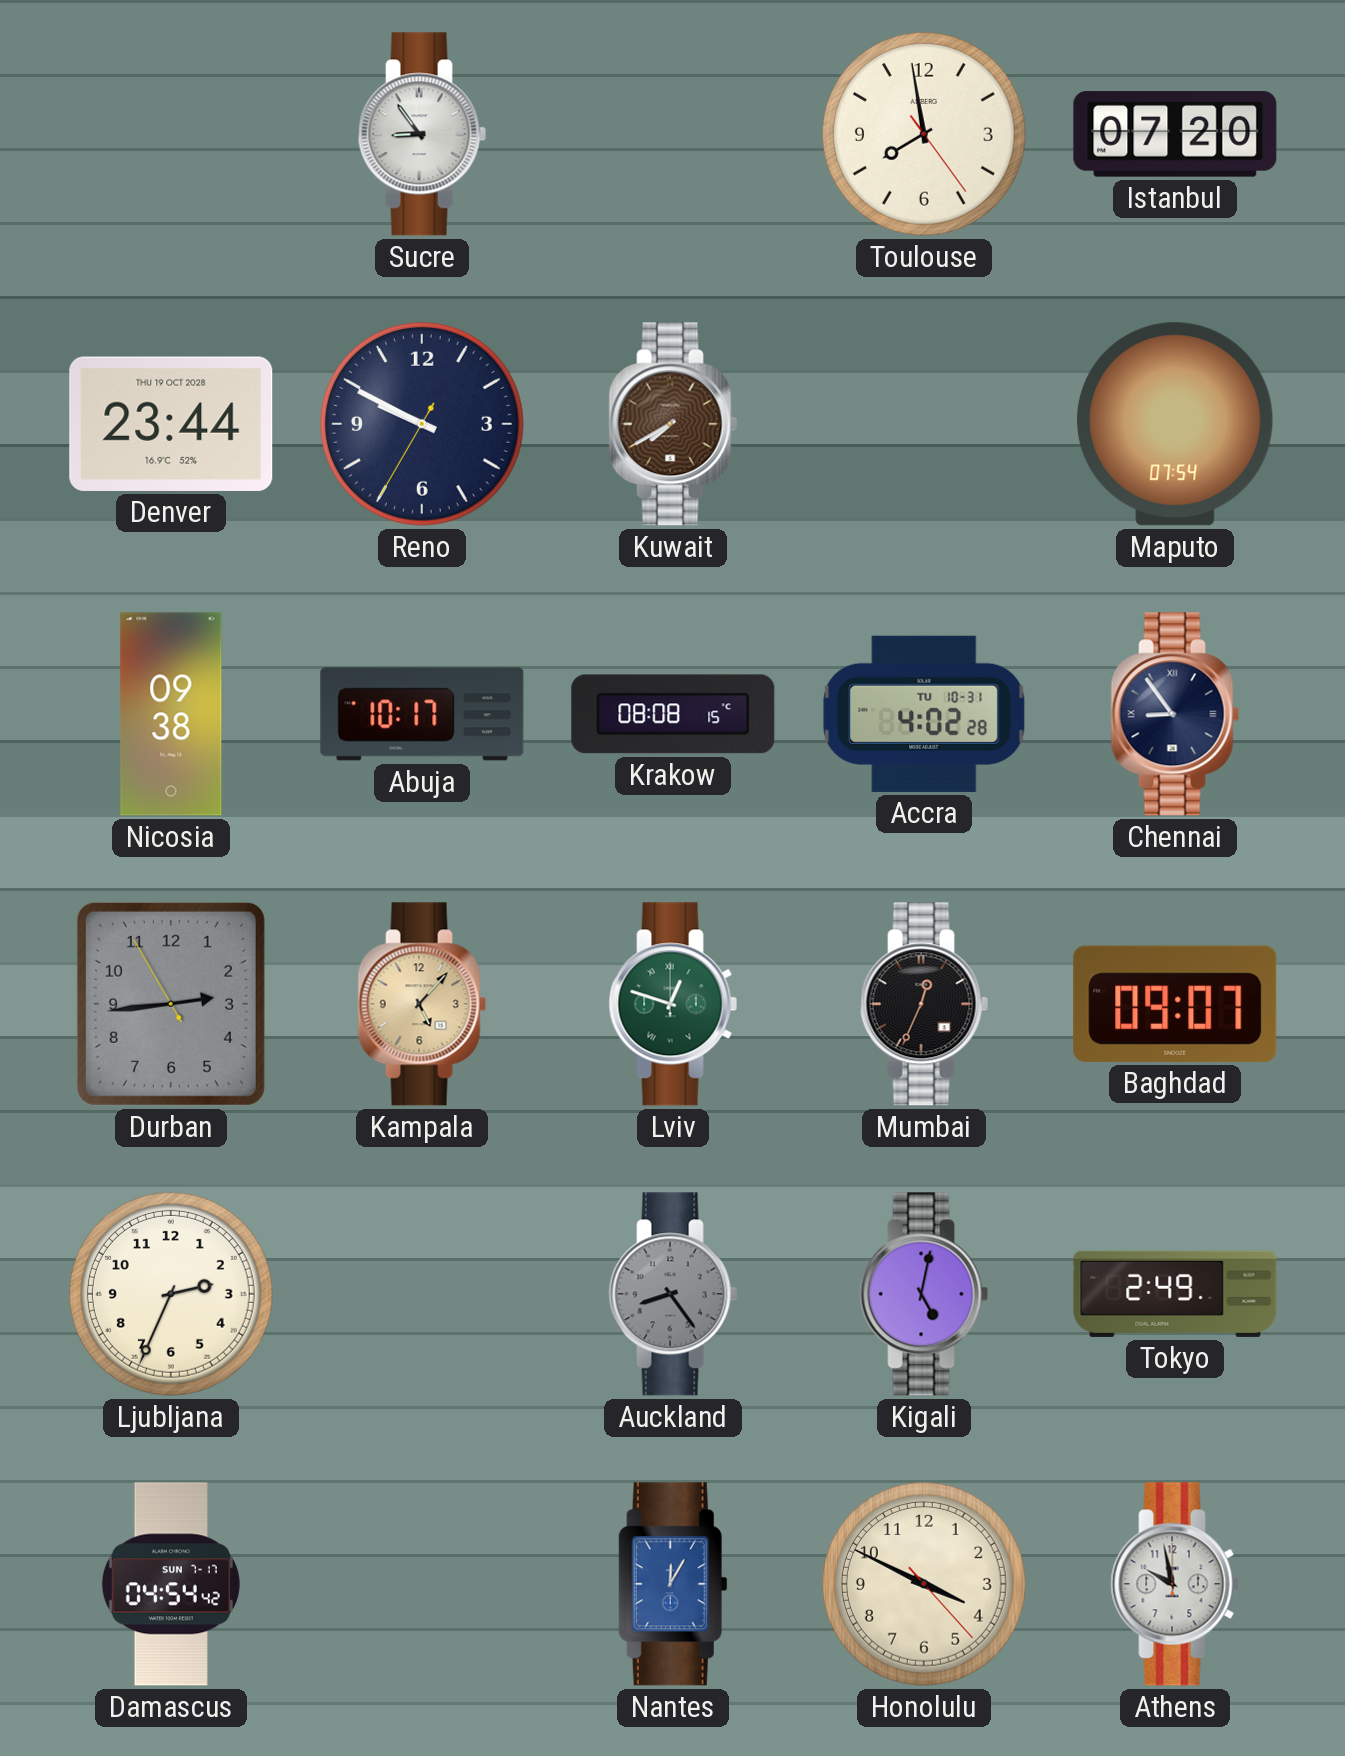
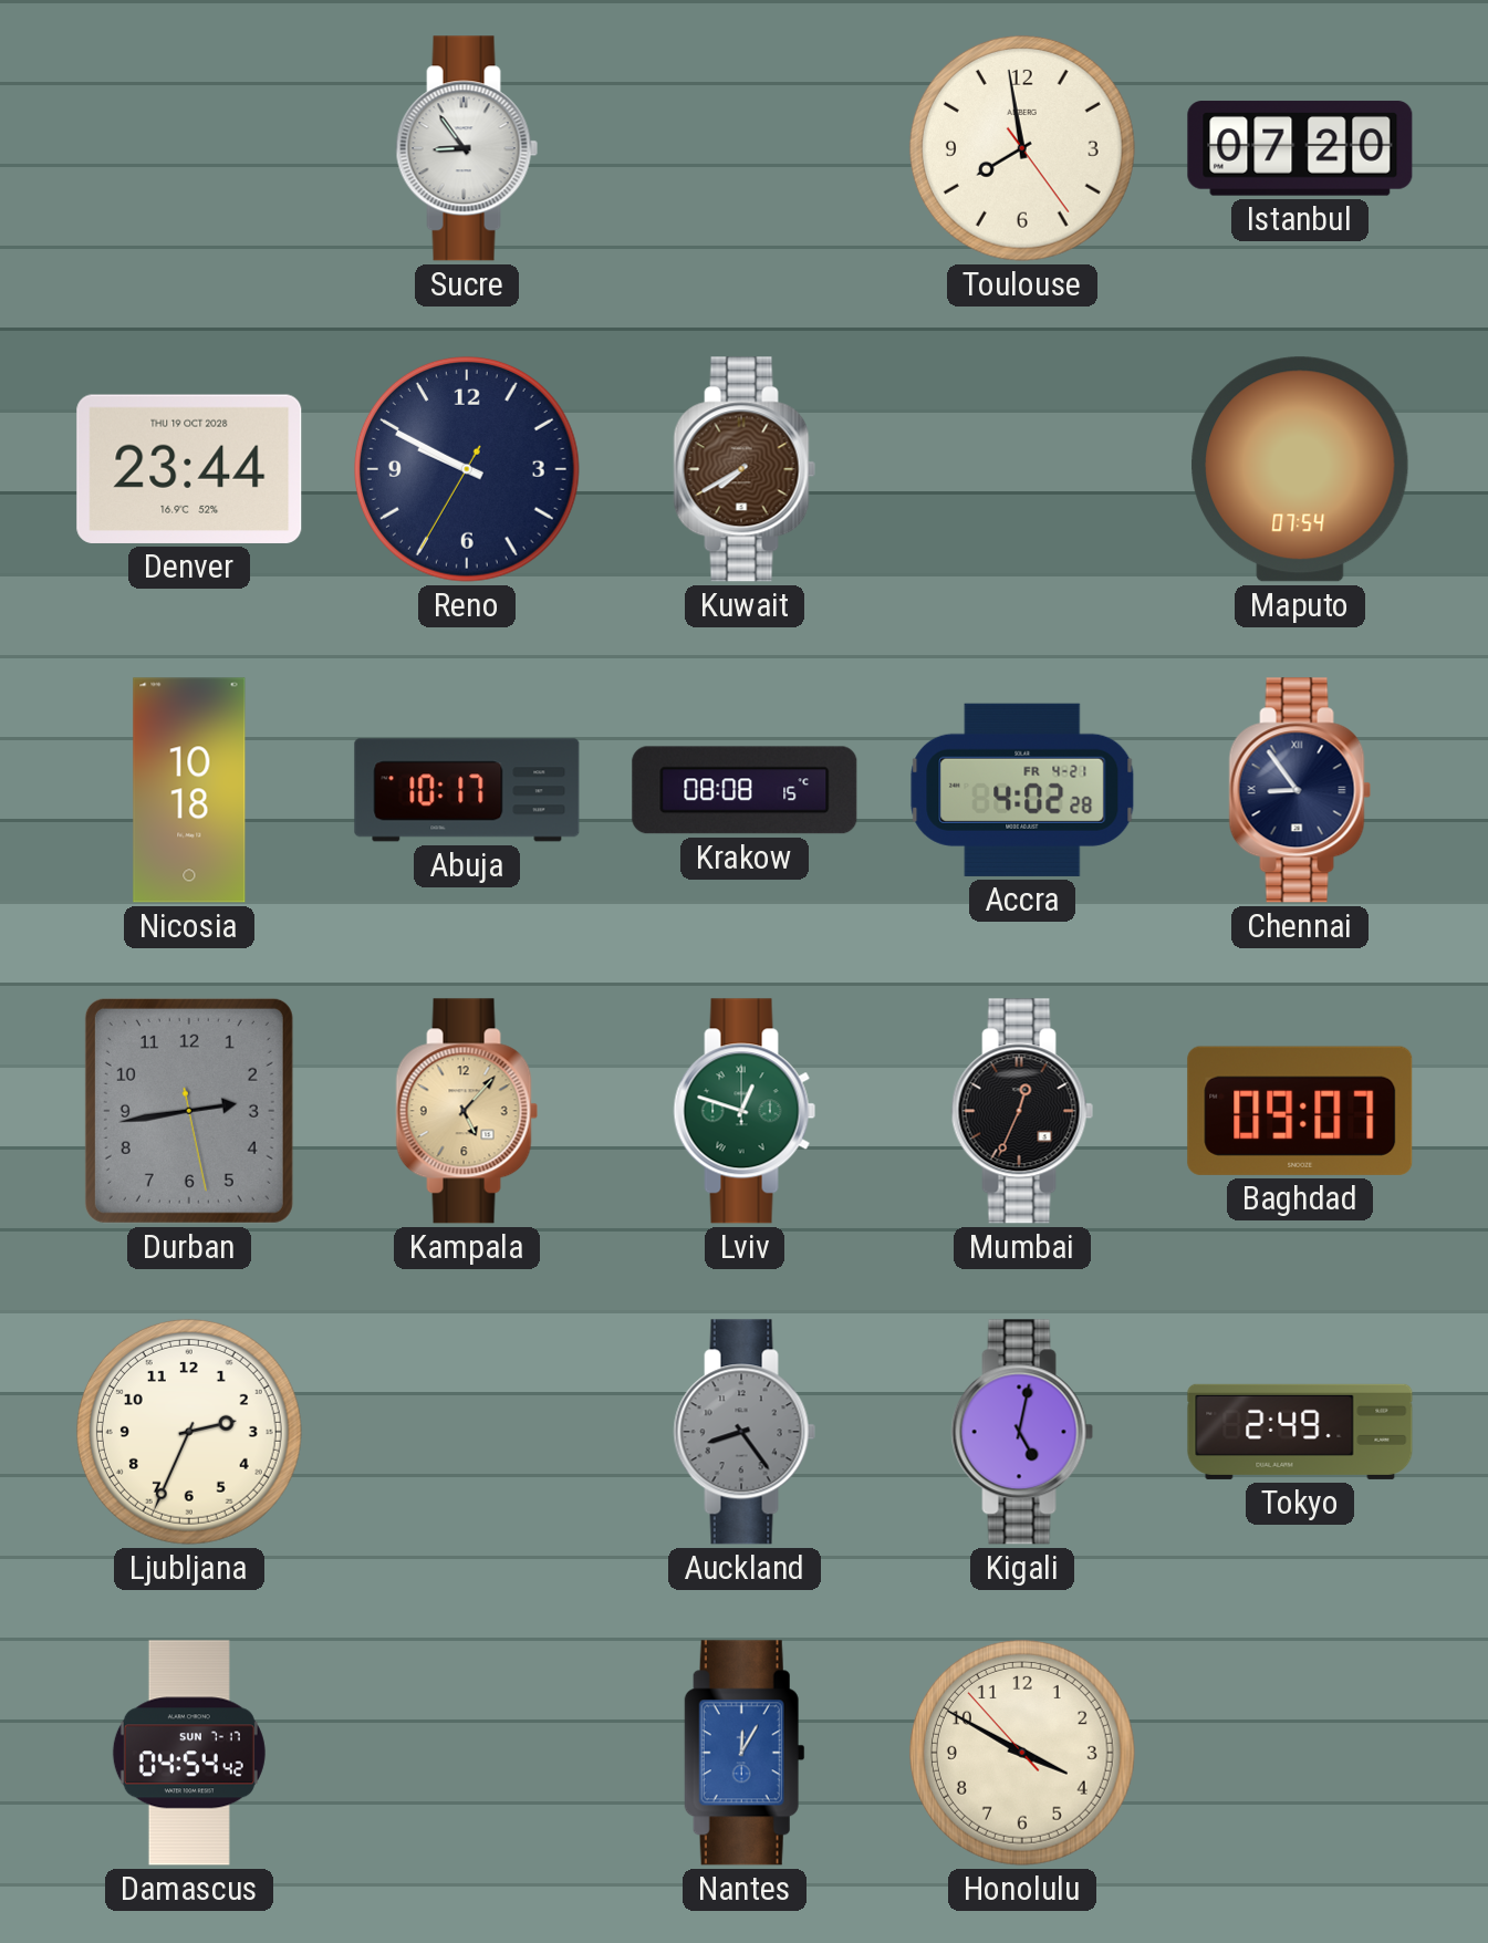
Nicosia: 09:38 -> 10:18
Accra date: TU 10-31 -> FR 4-21
Durban: 2:43:55 -> 2:43:28
Honolulu: 3:49:23 -> 3:49:53
Athens: 9:58 -> none
